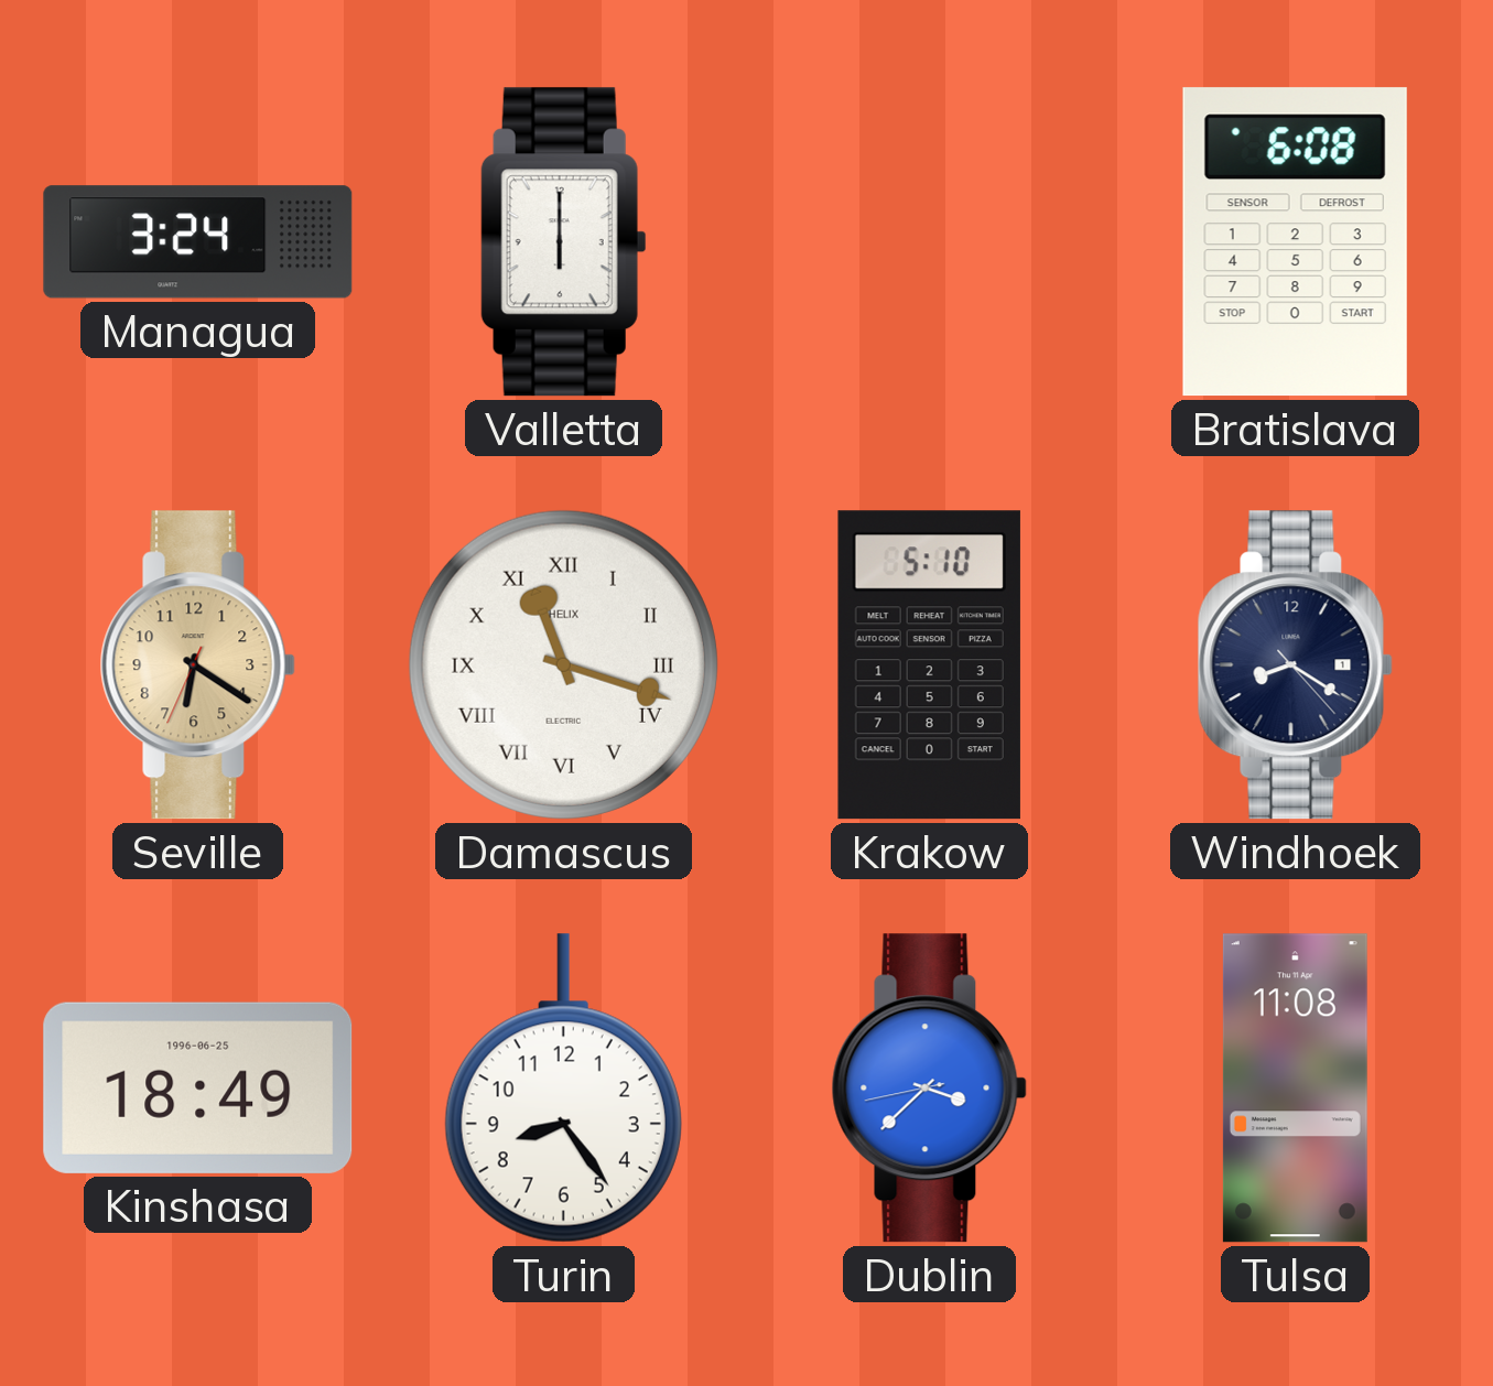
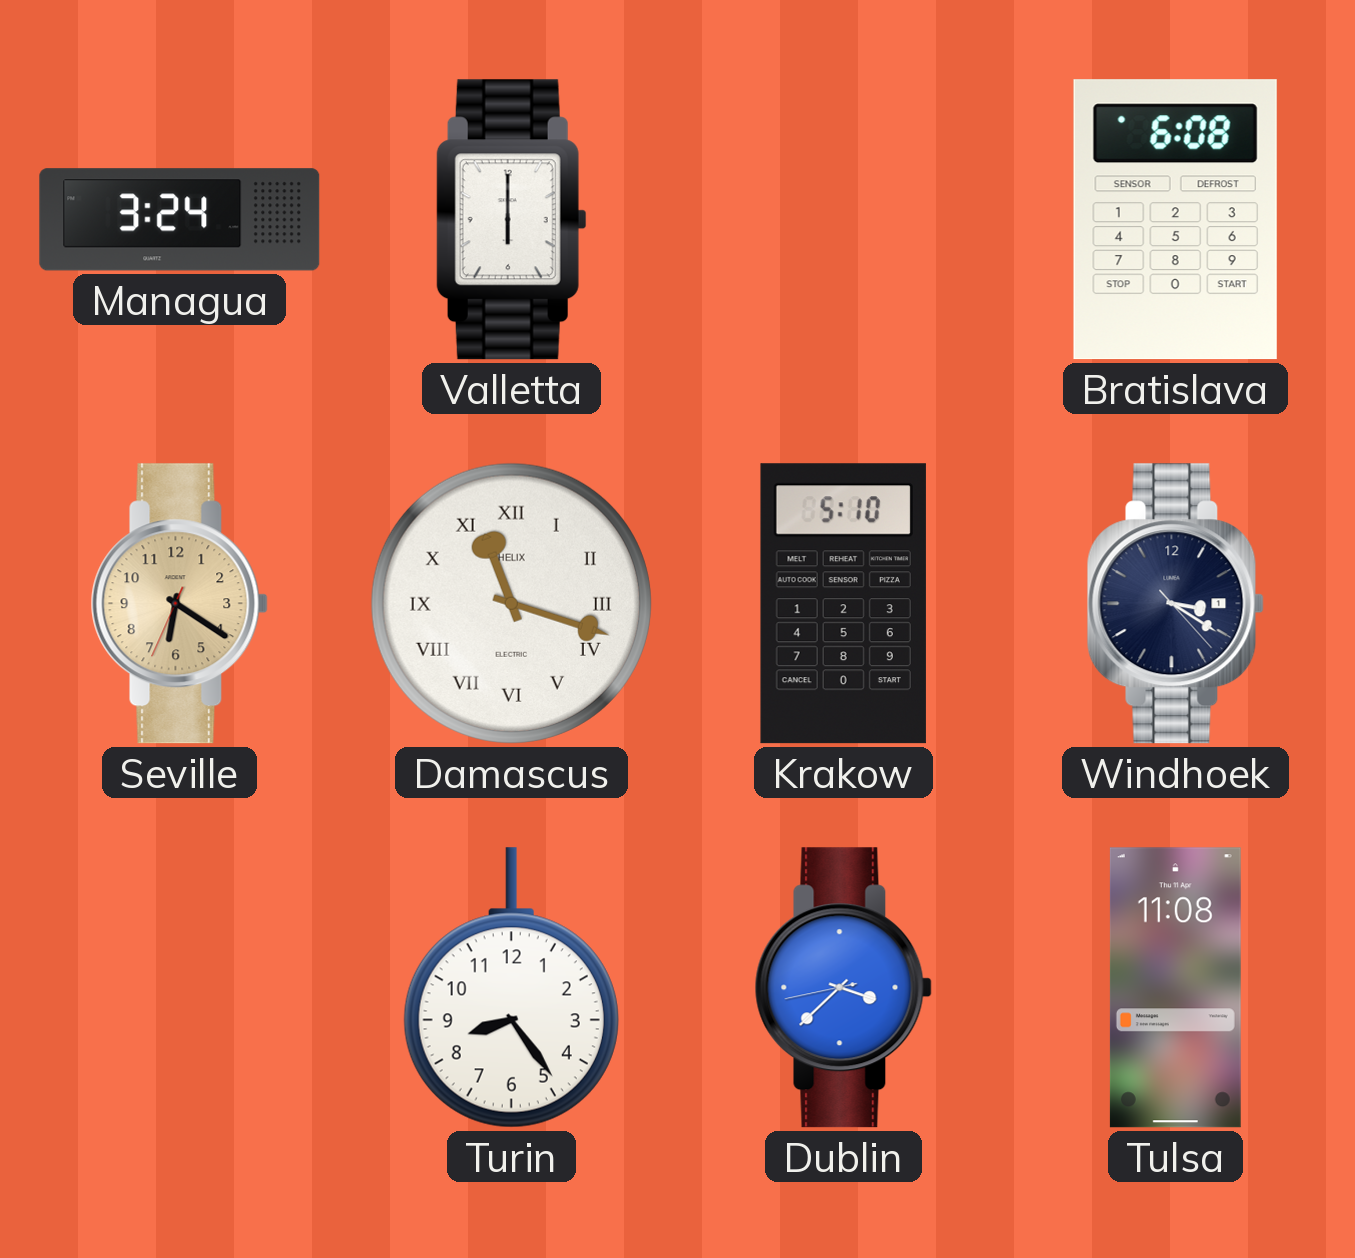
Windhoek: 8:20 -> 3:20
Kinshasa: 18:49 -> none
